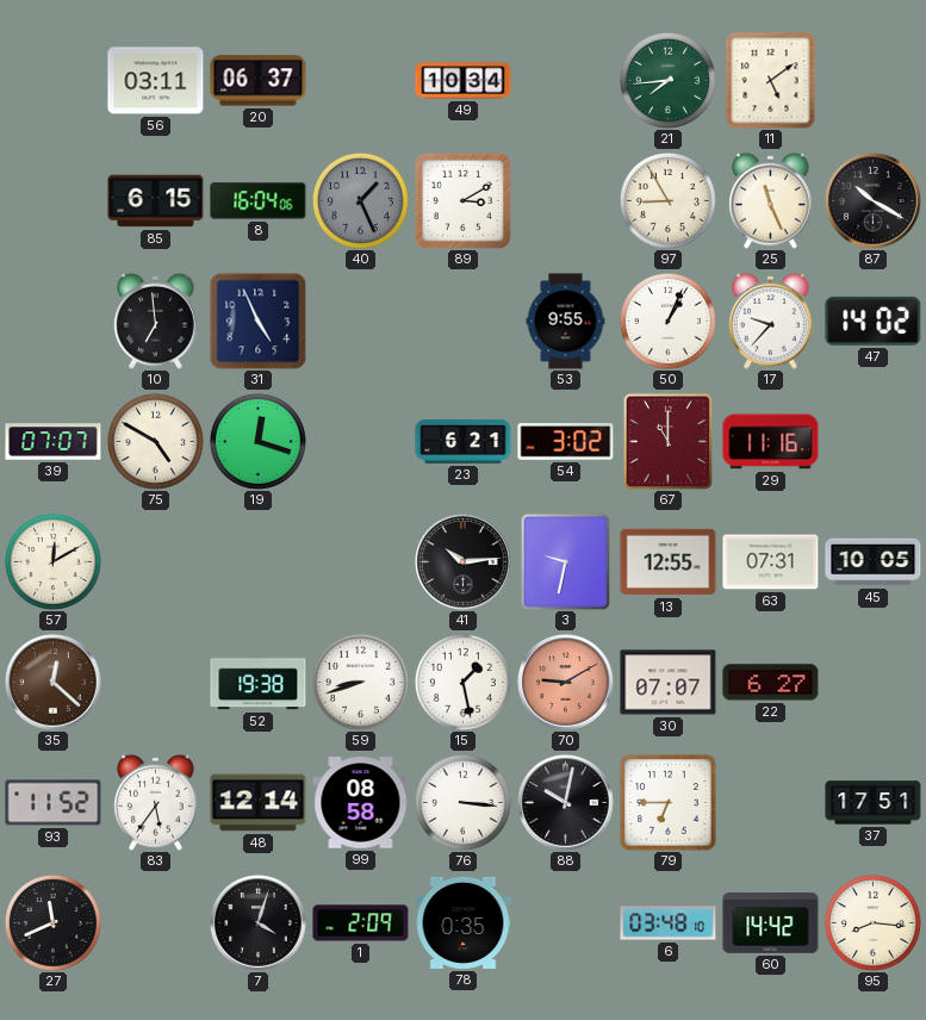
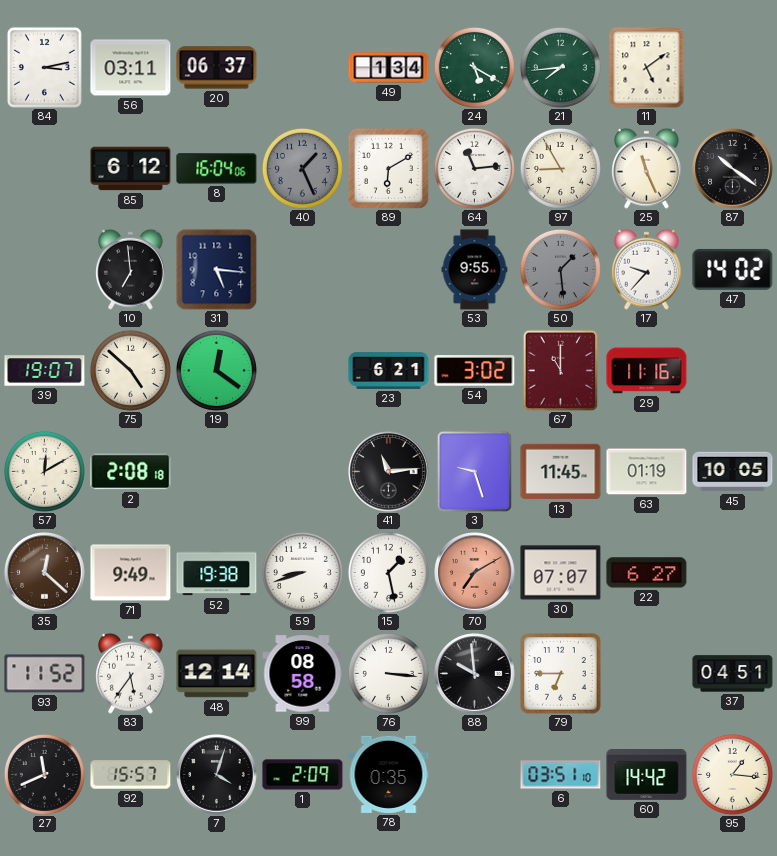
84: none -> 3:13
49: 10:34 -> 1:34
24: none -> 5:20
85: 6:15 -> 6:12
89: 3:10 -> 6:10
64: none -> 11:14
87: 10:20 -> 10:21
31: 4:56 -> 5:16
50: 1:04 -> 1:29
50 dial: white -> grey
39: 07:07 -> 19:07
75: 4:50 -> 4:52
19: 12:18 -> 12:21
2: none -> 2:08
41: 10:14 -> 11:14
3: 9:32 -> 9:27
13: 12:55 -> 11:45
63: 07:31 -> 01:19
71: none -> 9:49
70: 9:10 -> 7:10
88: 10:02 -> 9:59
37: 17:51 -> 04:51
92: none -> 15:57
6: 03:48 -> 03:51
95: 8:16 -> 1:16
